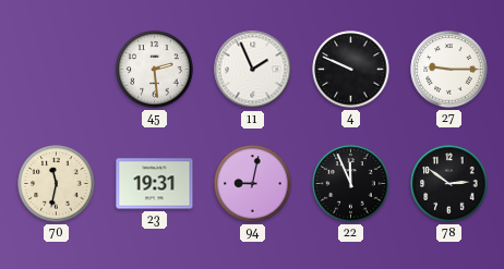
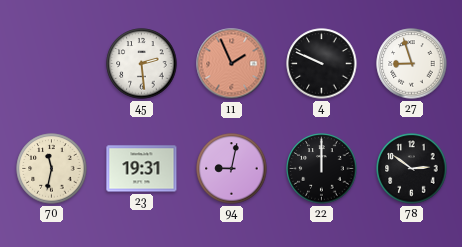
11 dial: white -> salmon
27: 9:15 -> 8:57
22: 11:56 -> 12:00
